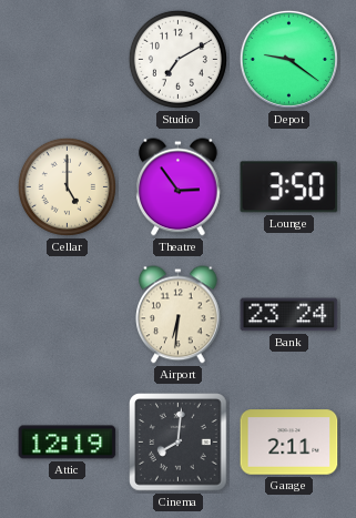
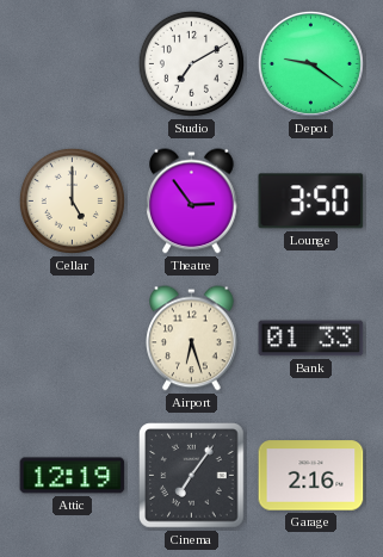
Airport: 6:31 -> 6:27
Bank: 23:24 -> 01:33
Cinema: 8:01 -> 7:06
Garage: 2:11 -> 2:16
